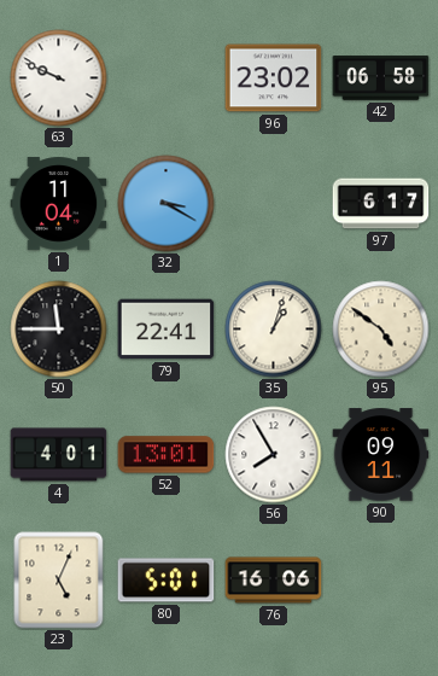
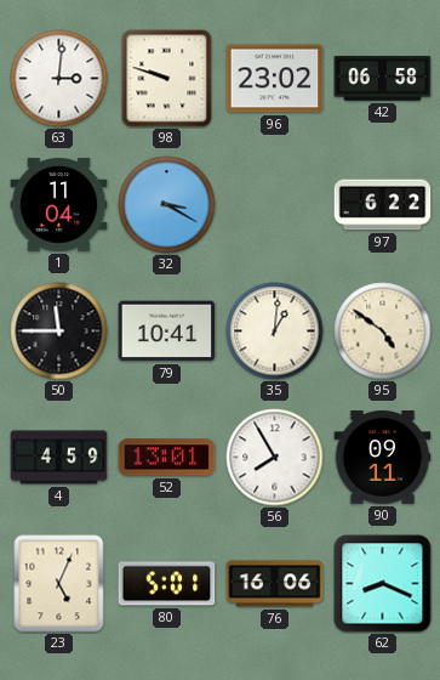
63: 9:49 -> 3:01
98: none -> 9:48
97: 6:17 -> 6:22
79: 22:41 -> 10:41
35: 1:03 -> 1:01
4: 4:01 -> 4:59
62: none -> 8:19
